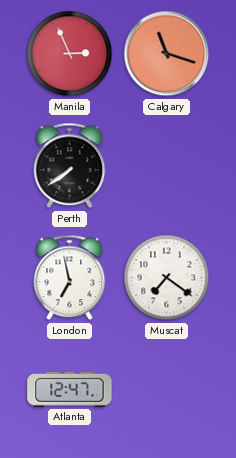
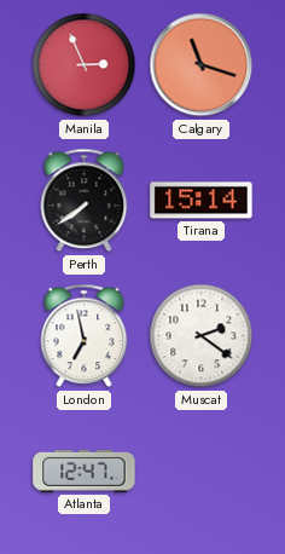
Tirana: none -> 15:14
Muscat: 7:21 -> 2:21
